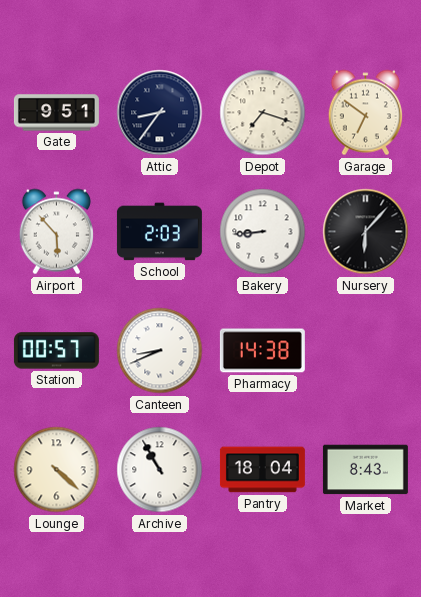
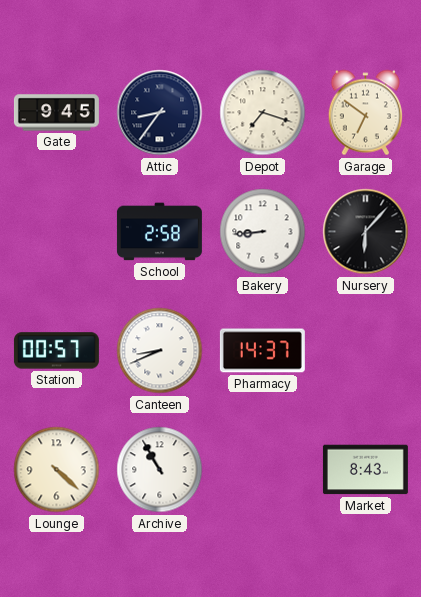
Gate: 9:51 -> 9:45
Airport: 5:53 -> none
School: 2:03 -> 2:58
Pharmacy: 14:38 -> 14:37
Pantry: 18:04 -> none
